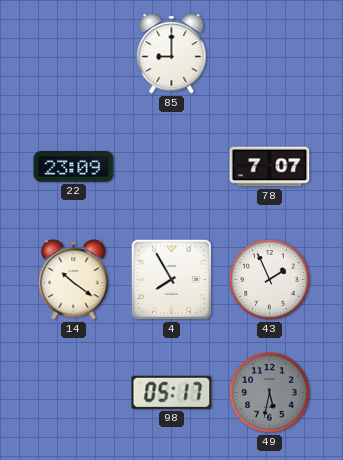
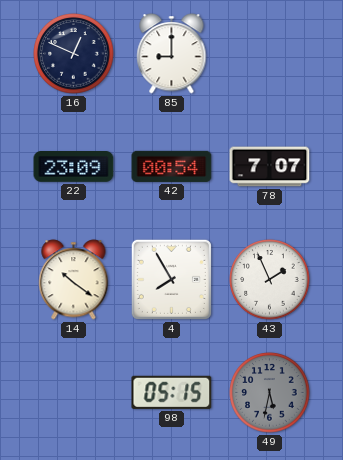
16: none -> 12:49
42: none -> 00:54
98: 05:17 -> 05:15
